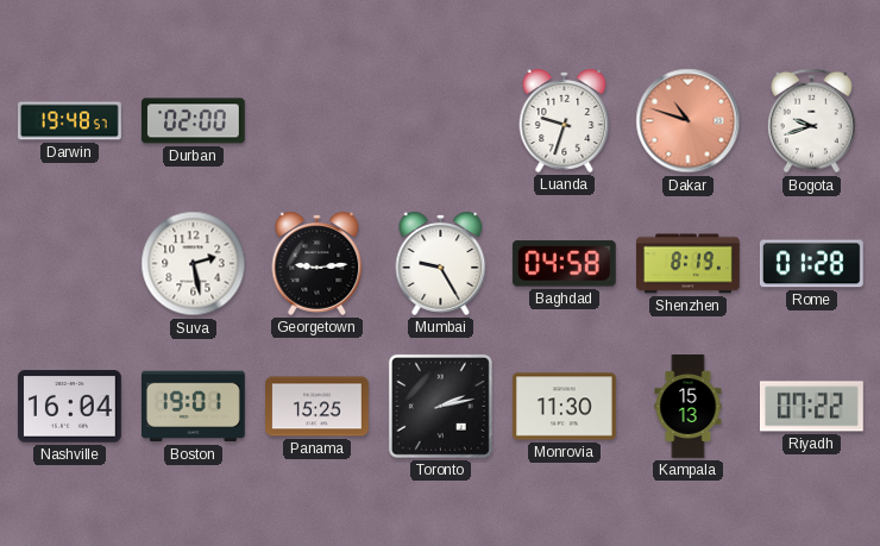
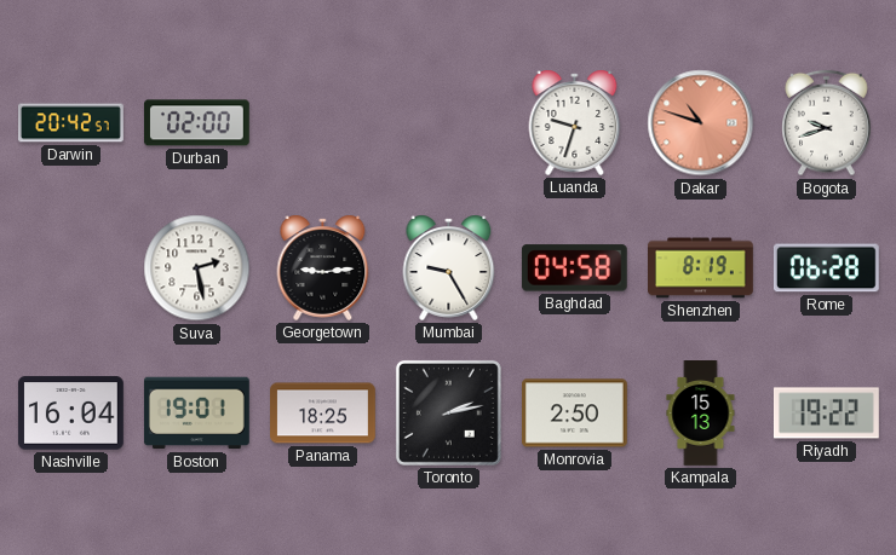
Darwin: 19:48 -> 20:42
Rome: 01:28 -> 06:28
Panama: 15:25 -> 18:25
Monrovia: 11:30 -> 2:50
Riyadh: 07:22 -> 19:22
